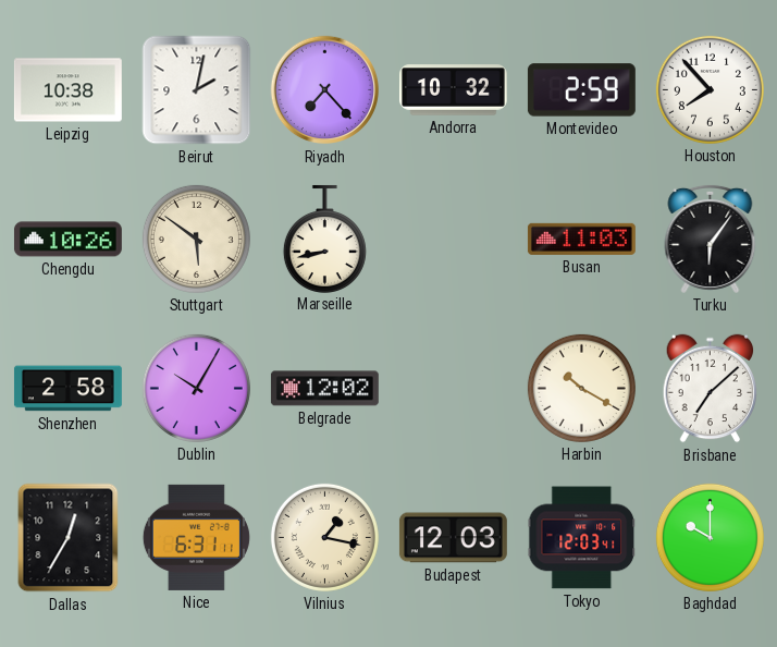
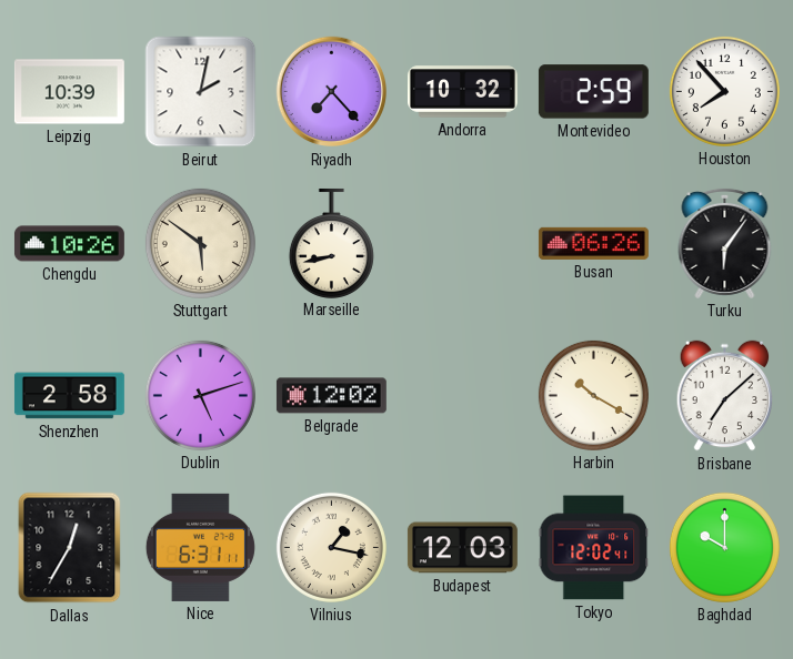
Leipzig: 10:38 -> 10:39
Busan: 11:03 -> 06:26
Dublin: 10:05 -> 5:12
Tokyo: 12:03 -> 12:02
